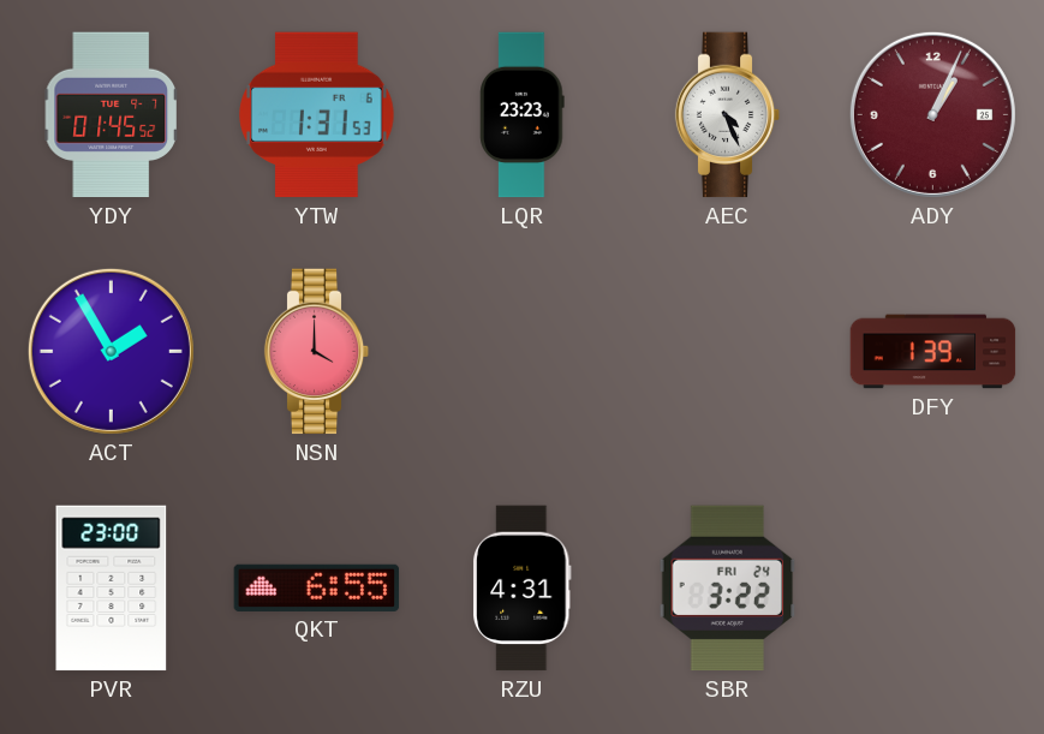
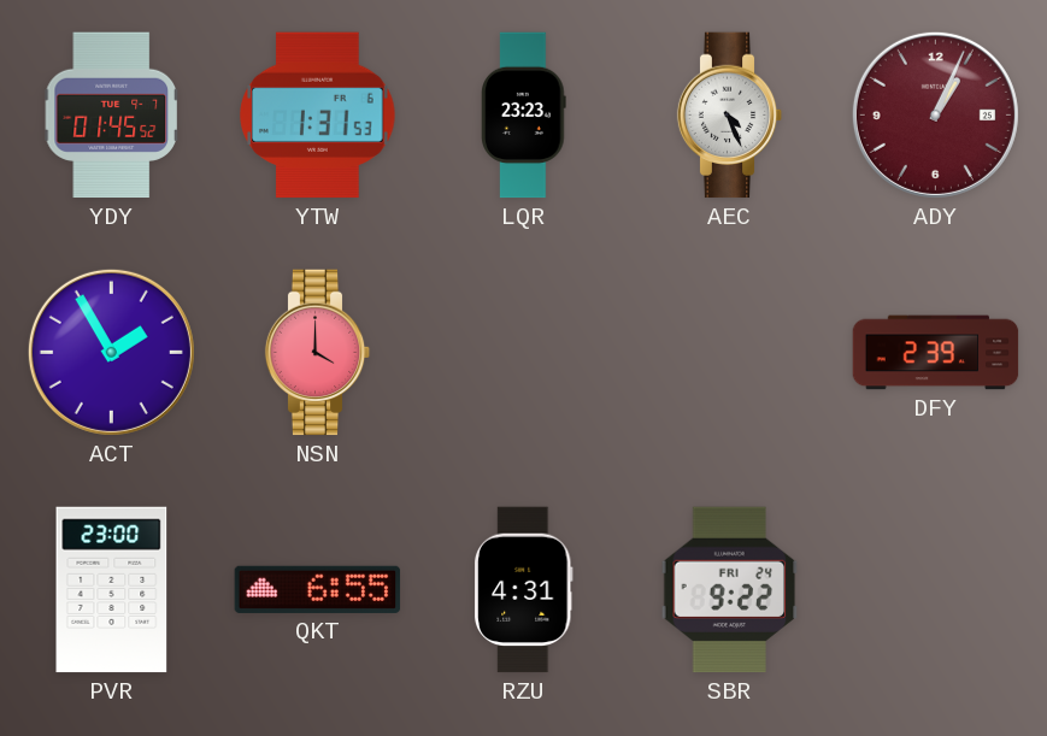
DFY: 1:39 -> 2:39
SBR: 3:22 -> 9:22
